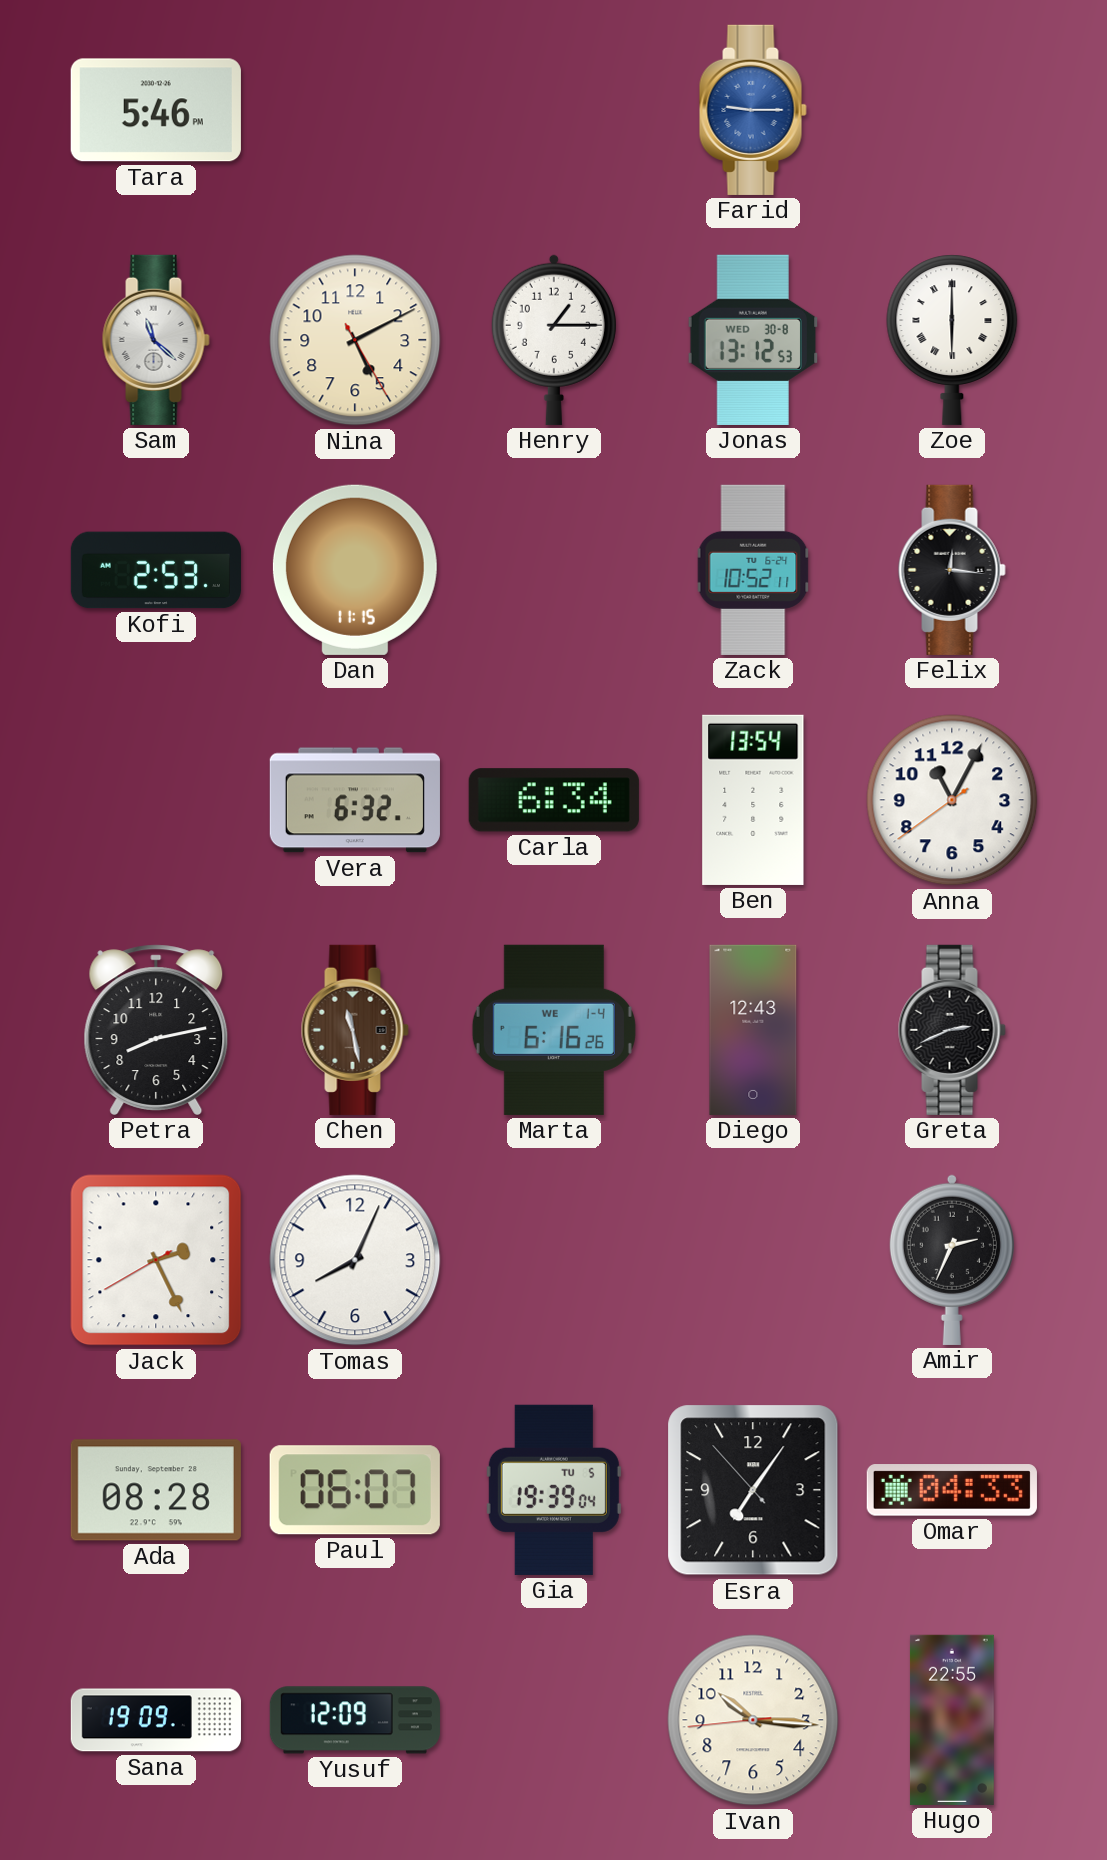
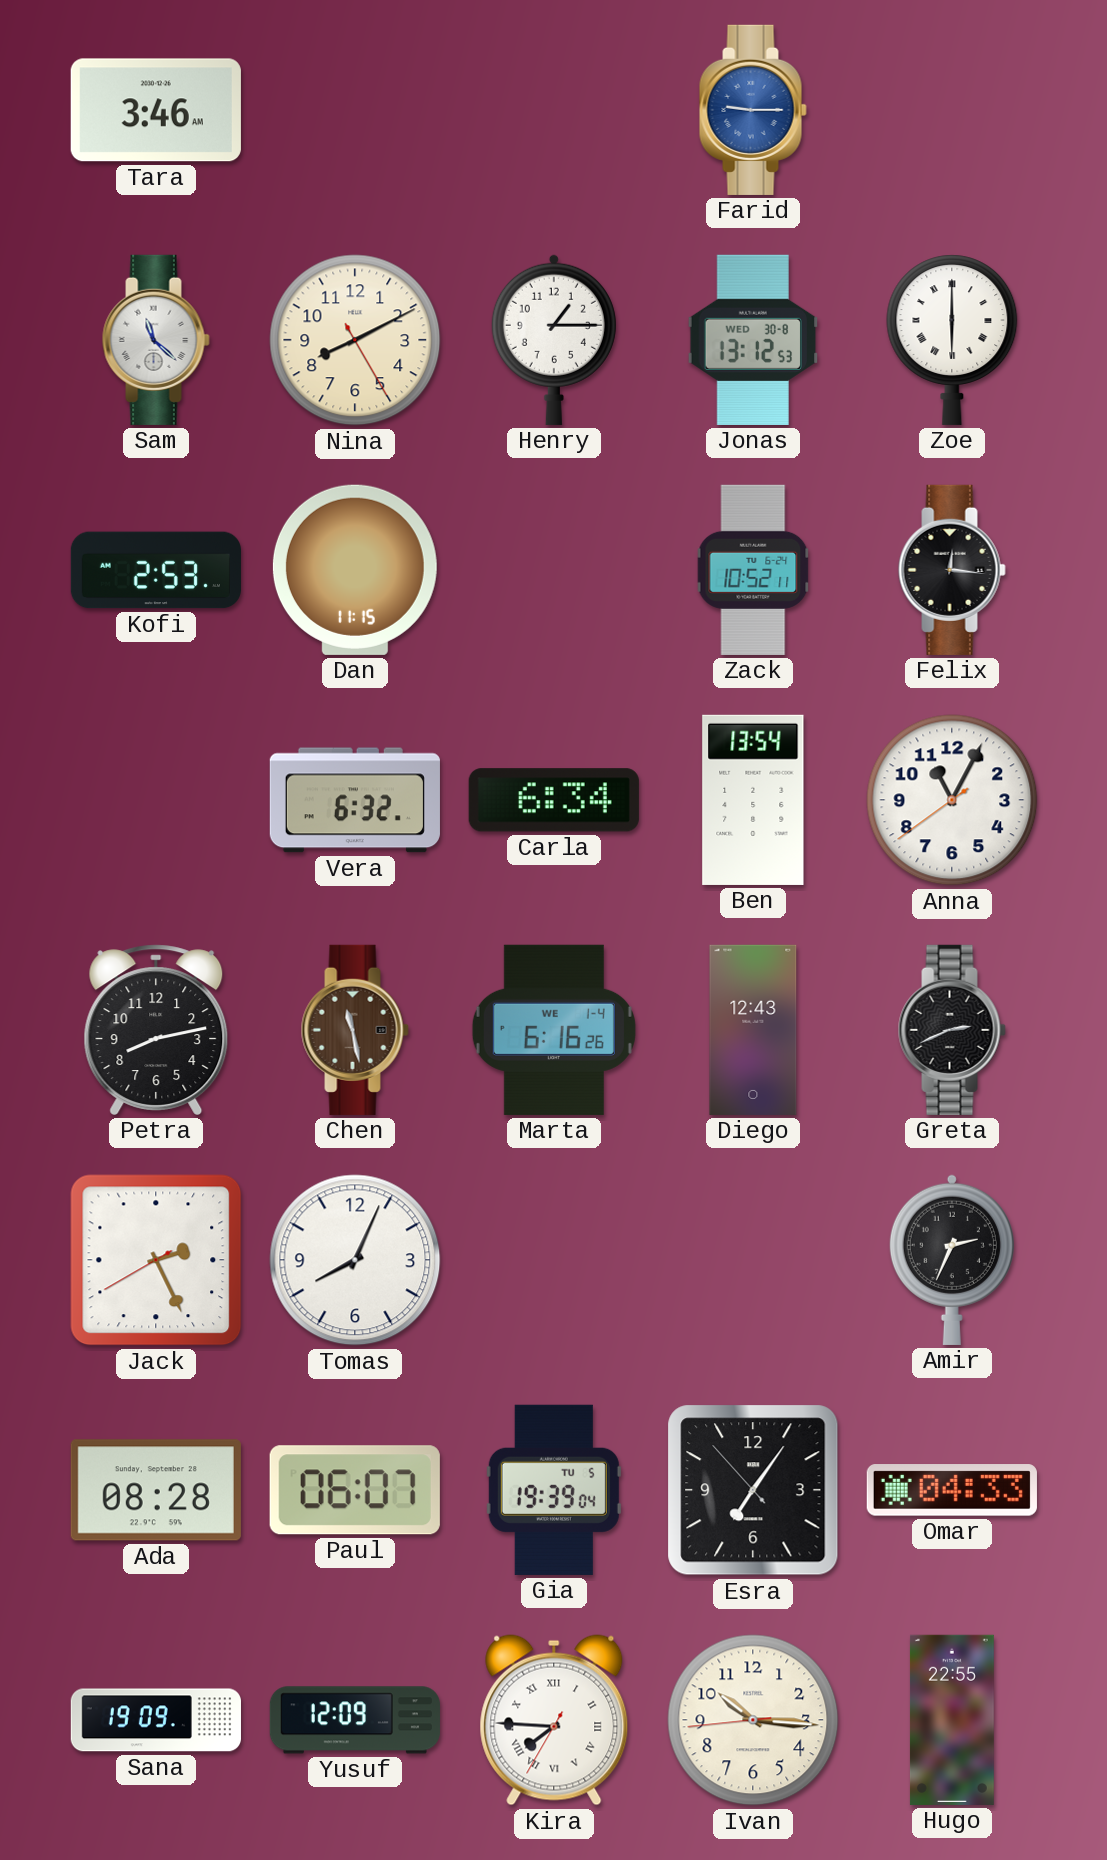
Tara: 5:46 -> 3:46
Nina: 5:10 -> 8:10
Kira: none -> 7:45
